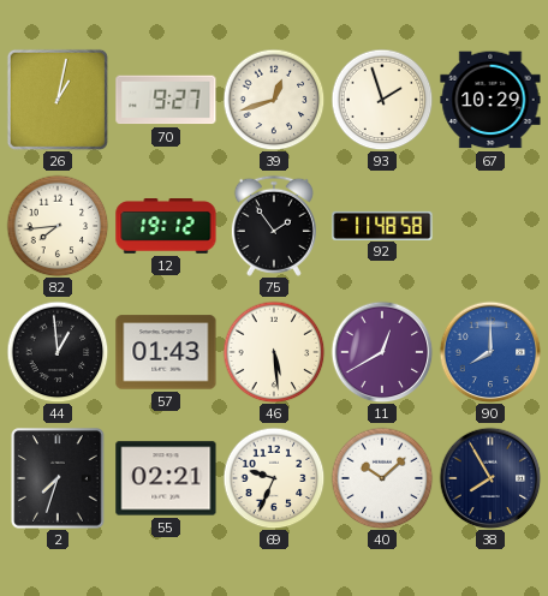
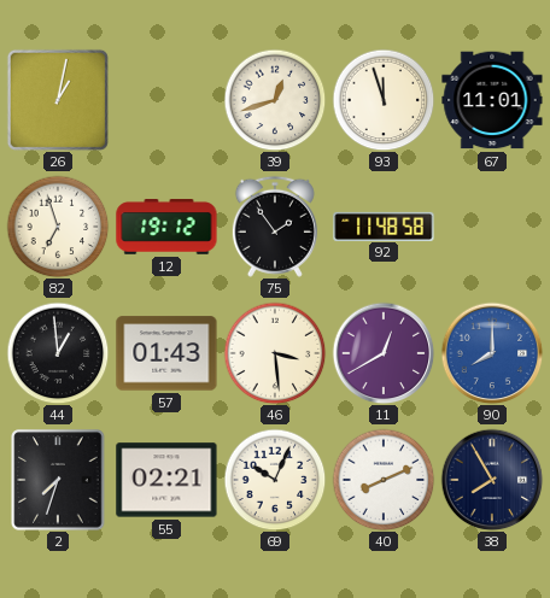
70: 9:27 -> none
93: 1:57 -> 11:57
67: 10:29 -> 11:01
82: 7:44 -> 6:57
46: 5:29 -> 3:29
69: 9:34 -> 10:04
40: 10:08 -> 8:11
